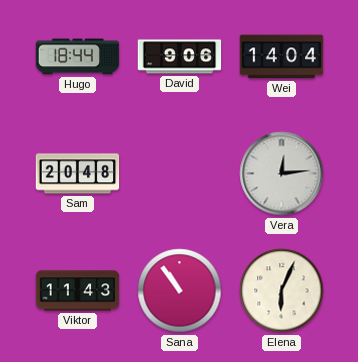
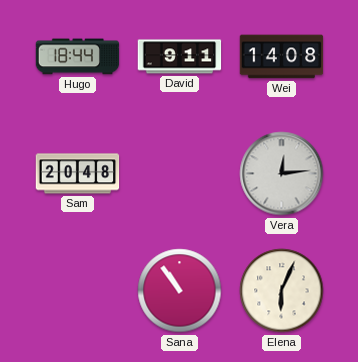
David: 9:06 -> 9:11
Wei: 14:04 -> 14:08
Viktor: 11:43 -> none
